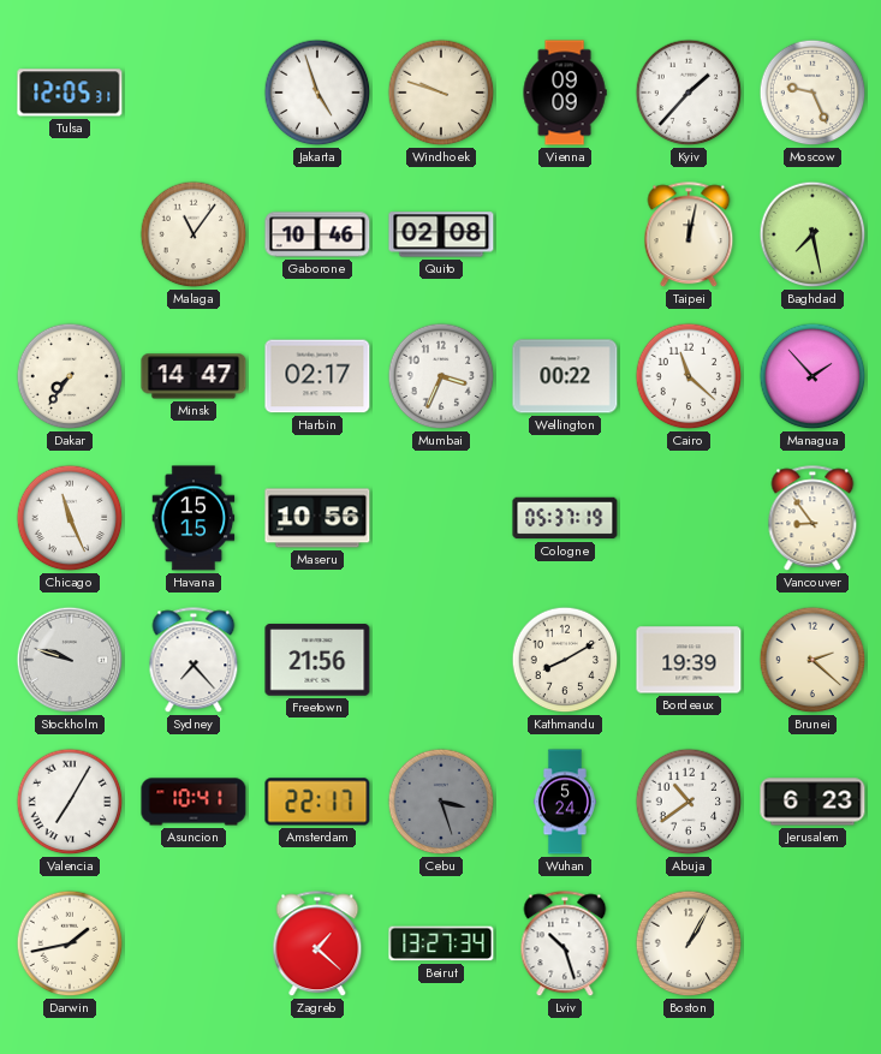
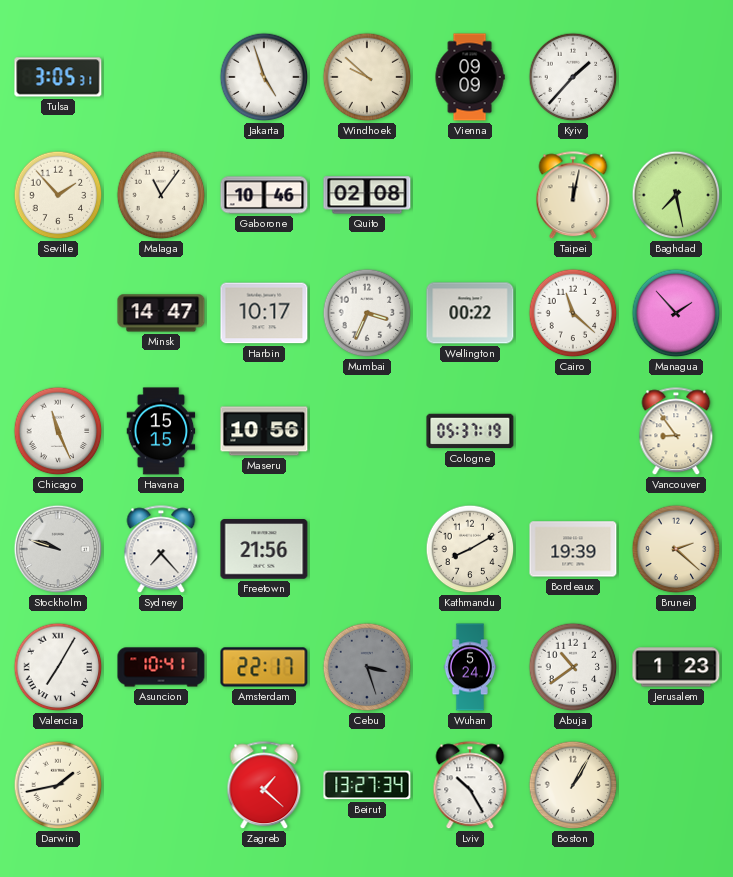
Tulsa: 12:05 -> 3:05
Windhoek: 9:48 -> 9:52
Moscow: 9:26 -> none
Seville: none -> 1:53
Dakar: 7:36 -> none
Harbin: 02:17 -> 10:17
Jerusalem: 6:23 -> 1:23
Lviv: 10:27 -> 10:25
